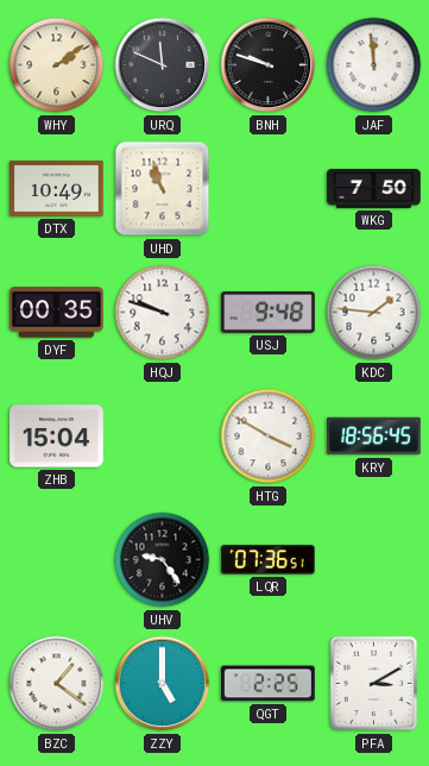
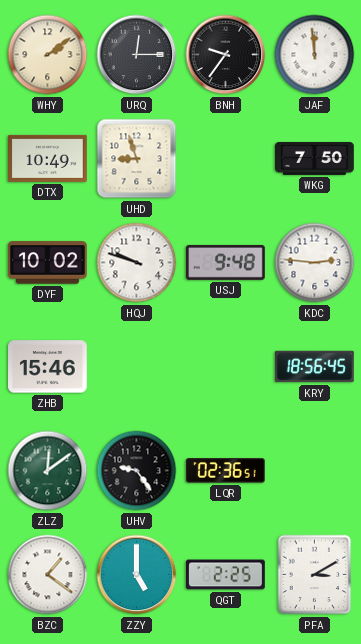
URQ: 11:49 -> 12:15
BNH: 9:48 -> 9:36
UHD: 10:57 -> 8:57
DYF: 00:35 -> 10:02
KDC: 1:46 -> 2:46
ZHB: 15:04 -> 15:46
HTG: 3:50 -> none
ZLZ: none -> 12:09
LQR: 07:36 -> 02:36
